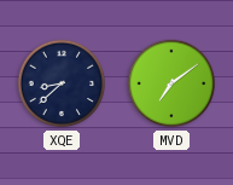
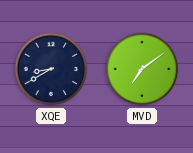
XQE: 8:38 -> 8:40
